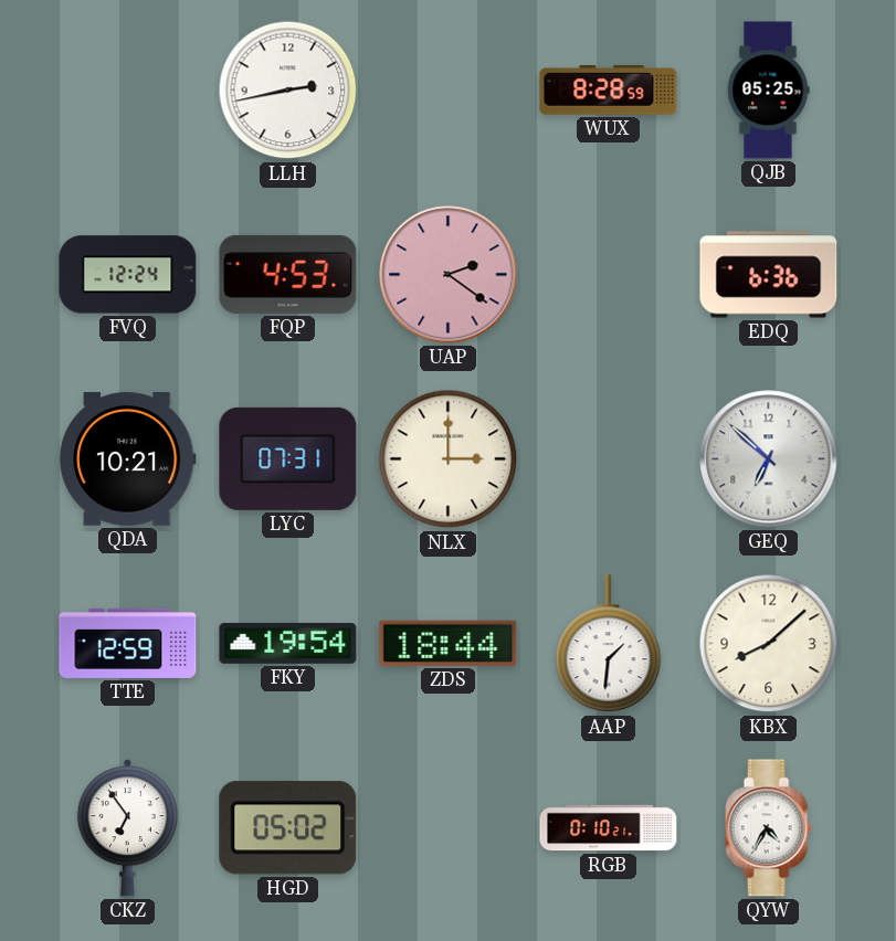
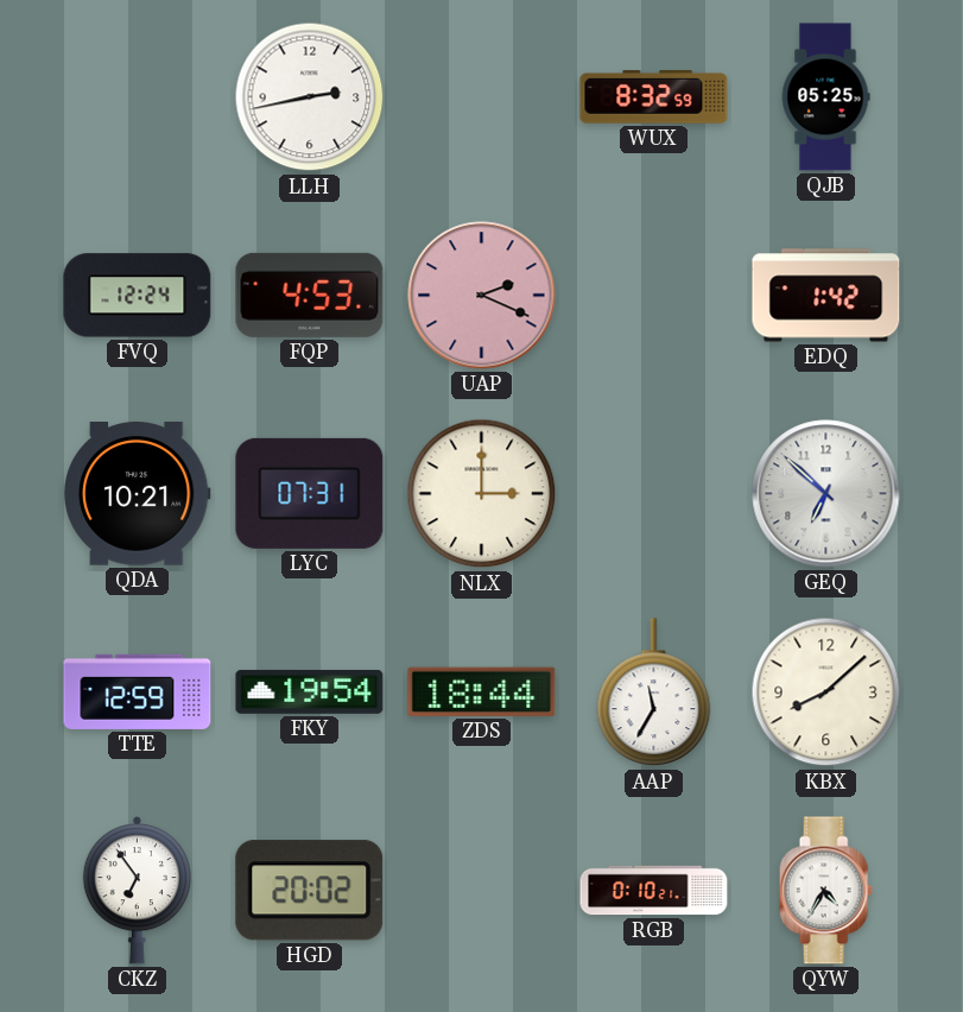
WUX: 8:28 -> 8:32
UAP: 2:21 -> 2:19
EDQ: 6:36 -> 1:42
AAP: 1:31 -> 11:35
HGD: 05:02 -> 20:02
